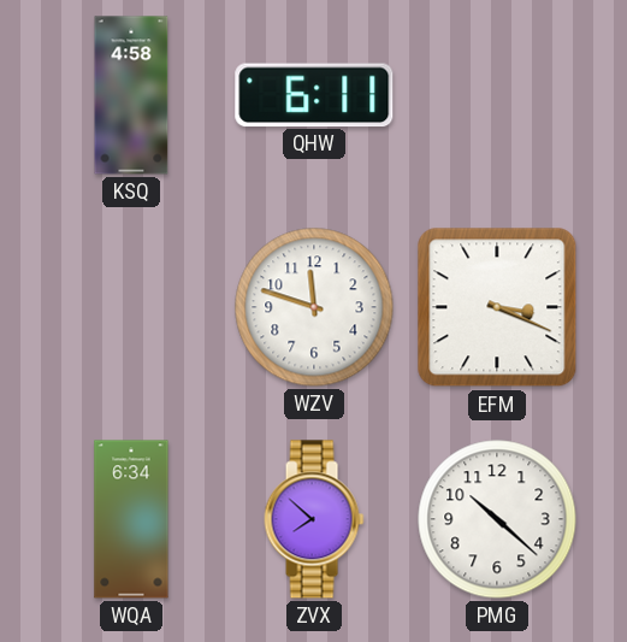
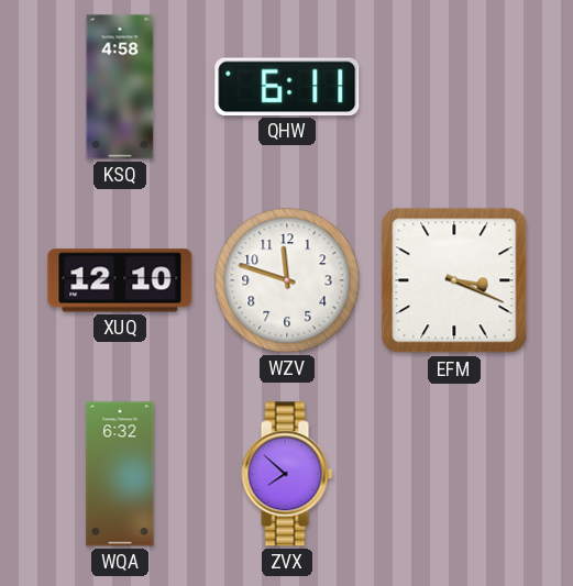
XUQ: none -> 12:10
WQA: 6:34 -> 6:32
PMG: 10:22 -> none
